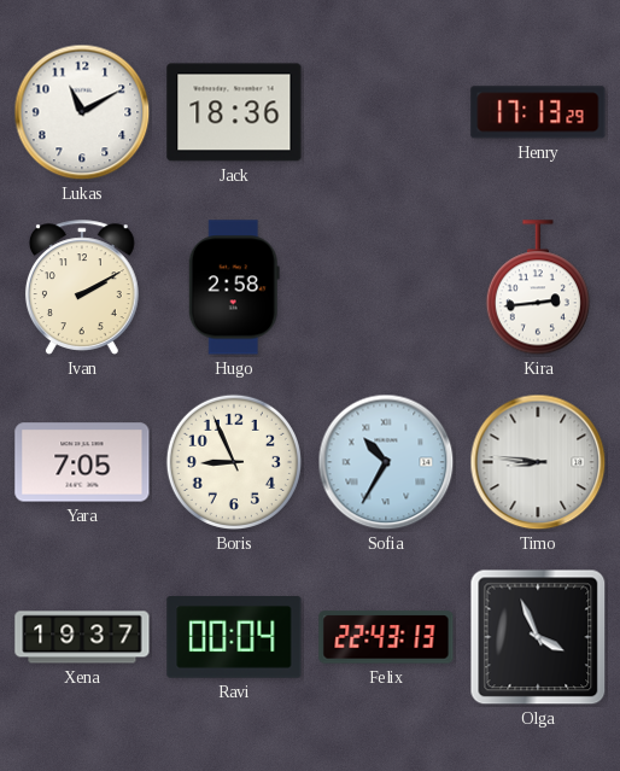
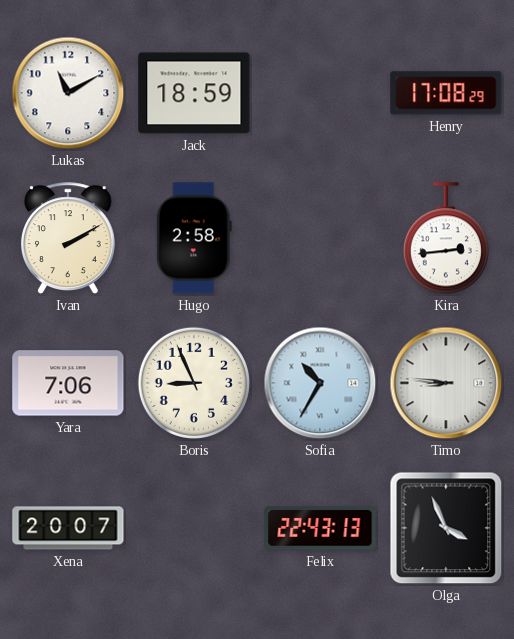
Jack: 18:36 -> 18:59
Henry: 17:13 -> 17:08
Yara: 7:05 -> 7:06
Xena: 19:37 -> 20:07
Ravi: 00:04 -> none
